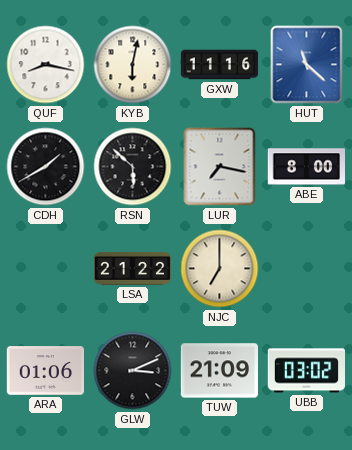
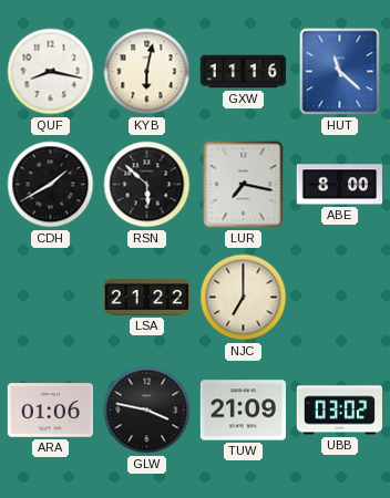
GLW: 3:11 -> 3:47
